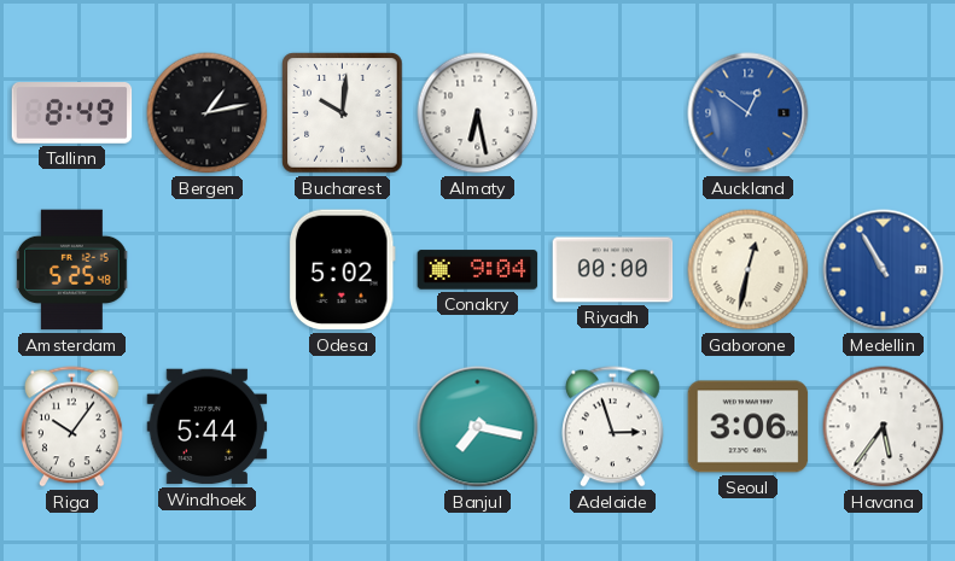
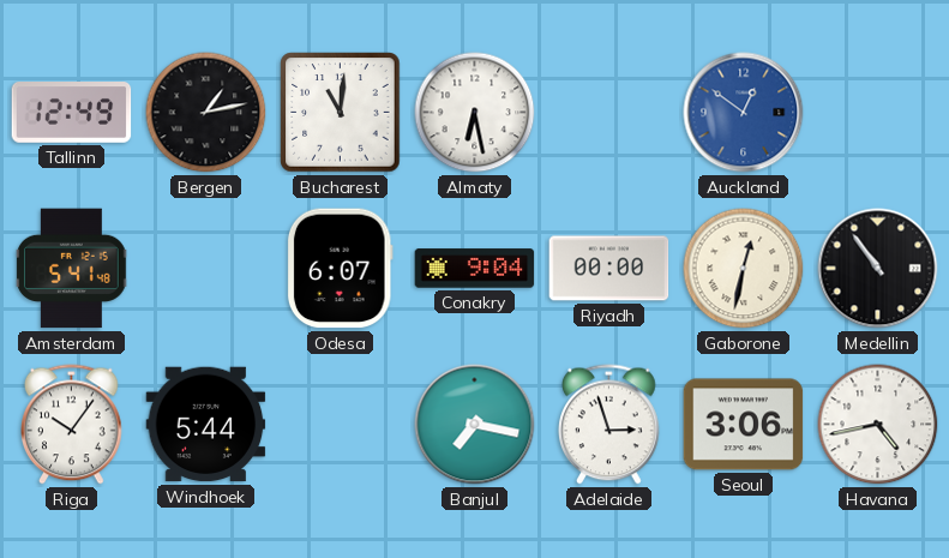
Tallinn: 8:49 -> 12:49
Bucharest: 10:01 -> 11:01
Amsterdam: 5:25 -> 5:41
Odesa: 5:02 -> 6:07
Medellin: 10:55 -> 10:54
Medellin dial: blue -> black
Havana: 5:36 -> 4:43
